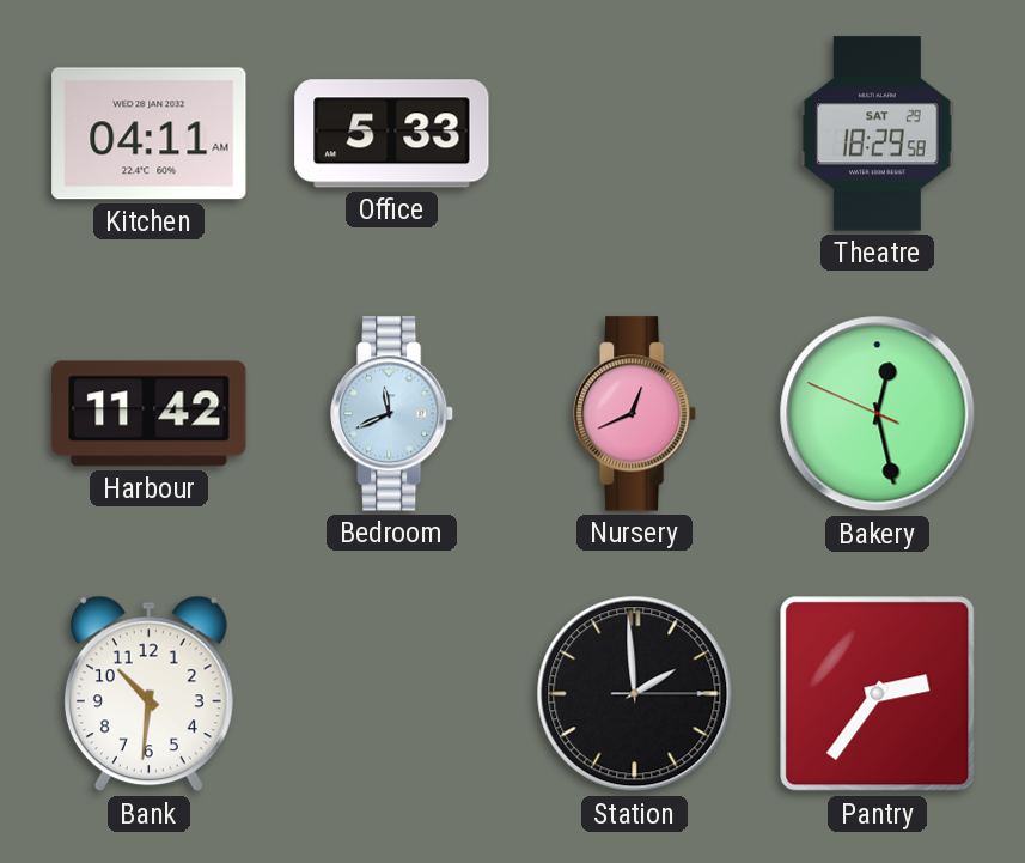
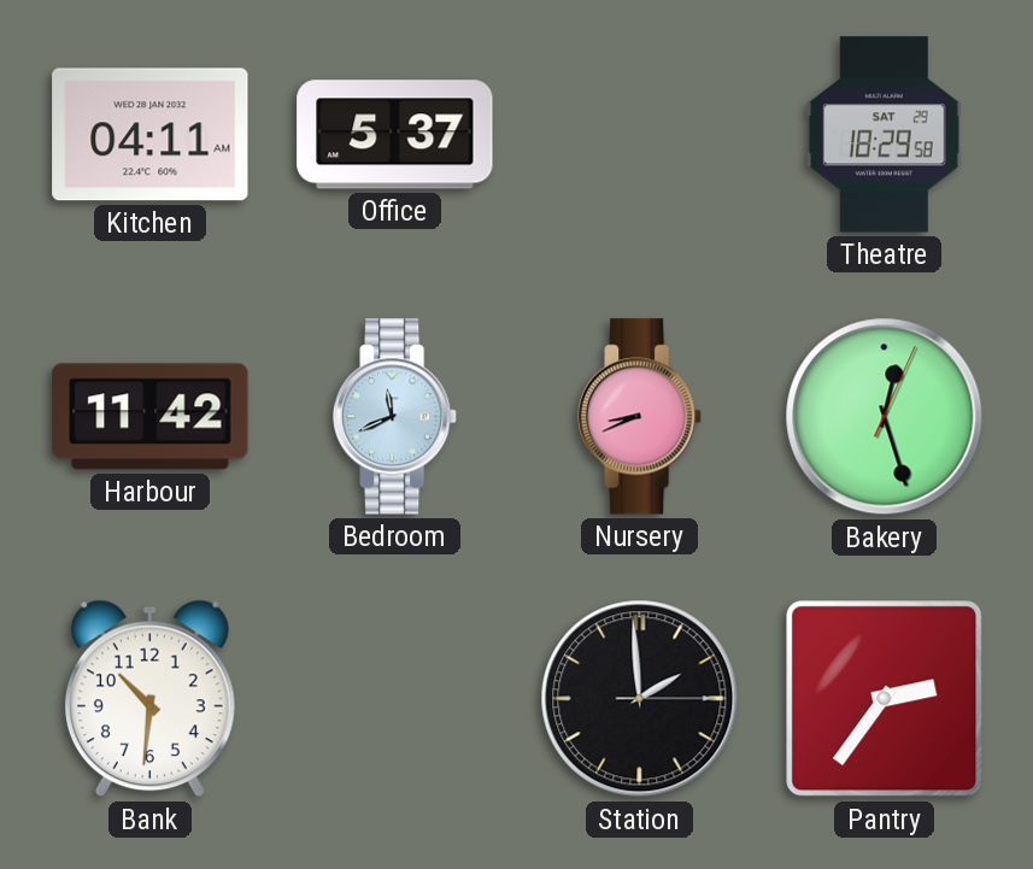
Office: 5:33 -> 5:37
Nursery: 12:41 -> 8:41
Bakery: 12:27:49 -> 12:27:04
